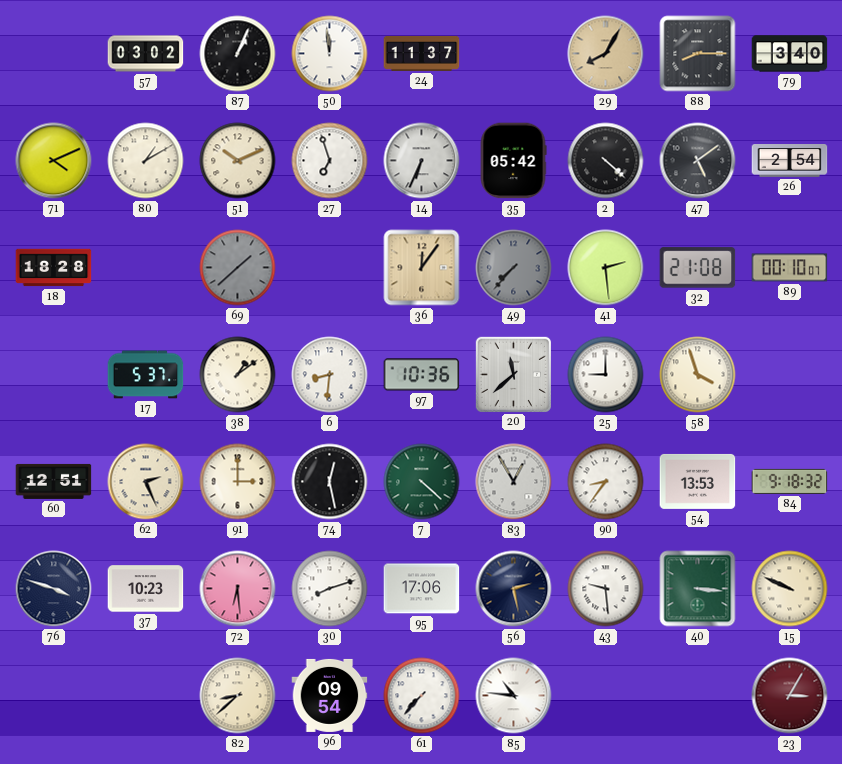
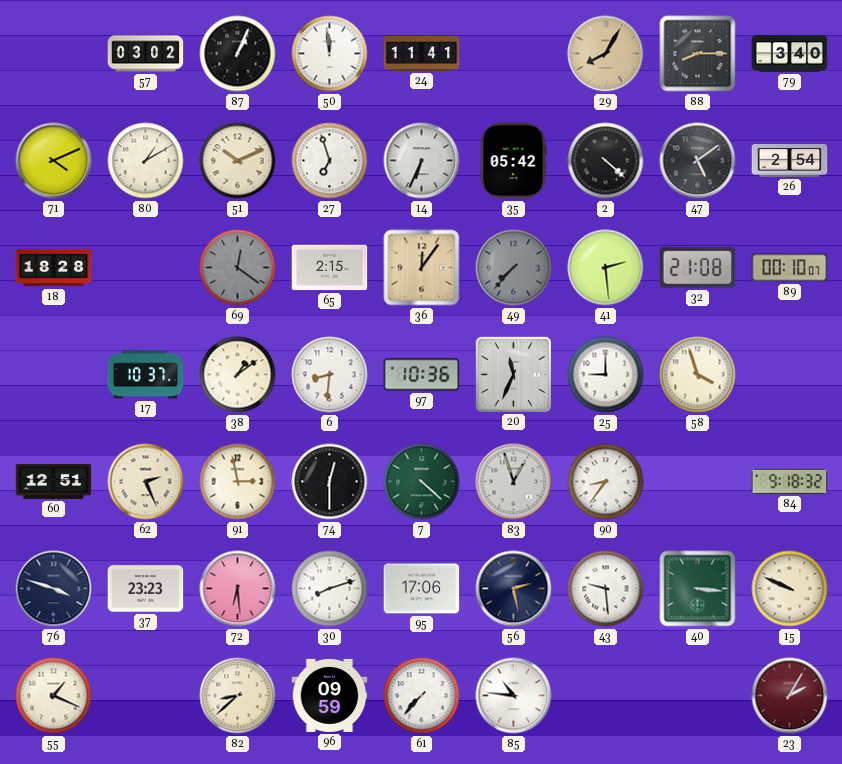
24: 11:37 -> 11:41
69: 1:38 -> 12:21
65: none -> 2:15
17: 5:37 -> 10:37
20: 11:38 -> 11:34
91: 3:00 -> 2:58
74: 12:28 -> 12:30
83: 12:55 -> 12:57
54: 13:53 -> none
37: 10:23 -> 23:23
55: none -> 1:19
96: 09:54 -> 09:59
23: 3:05 -> 2:05
